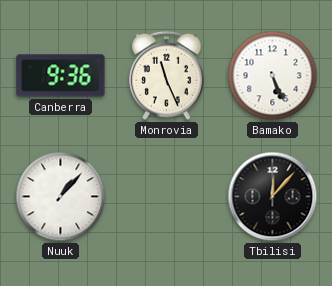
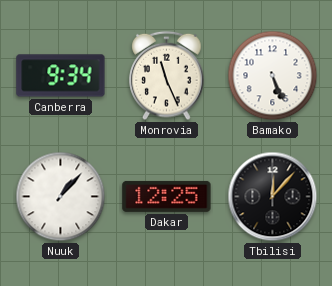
Canberra: 9:36 -> 9:34
Dakar: none -> 12:25
